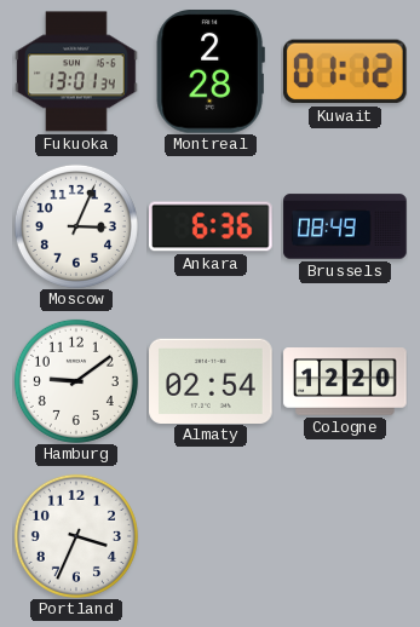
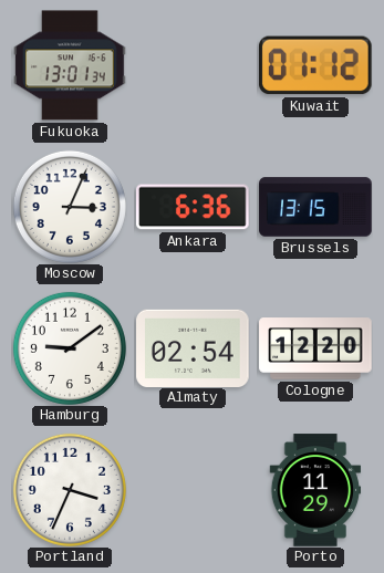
Montreal: 2:28 -> none
Brussels: 08:49 -> 13:15
Porto: none -> 11:29
